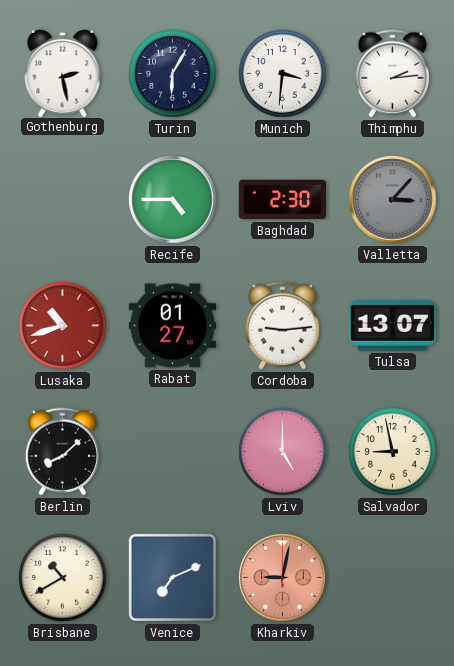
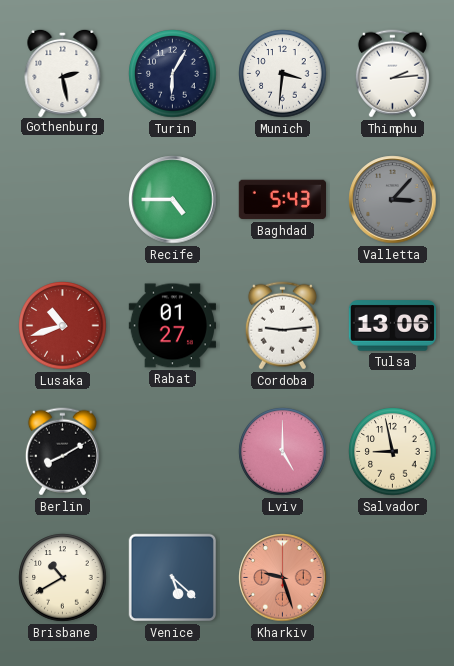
Baghdad: 2:30 -> 5:43
Tulsa: 13:07 -> 13:06
Berlin: 8:08 -> 8:10
Venice: 7:11 -> 5:22
Kharkiv: 9:02 -> 9:27
